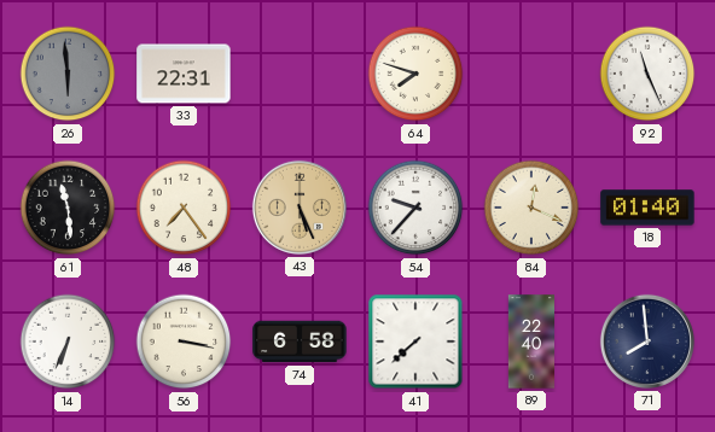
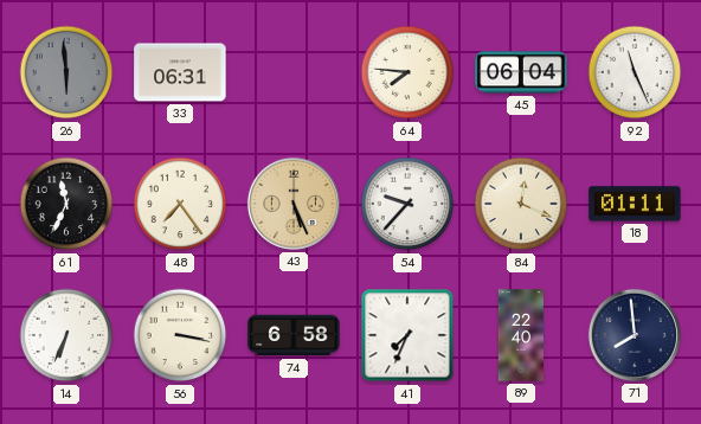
33: 22:31 -> 06:31
64: 7:48 -> 7:46
45: none -> 06:04
61: 11:29 -> 11:34
18: 01:40 -> 01:11
41: 7:38 -> 7:34
